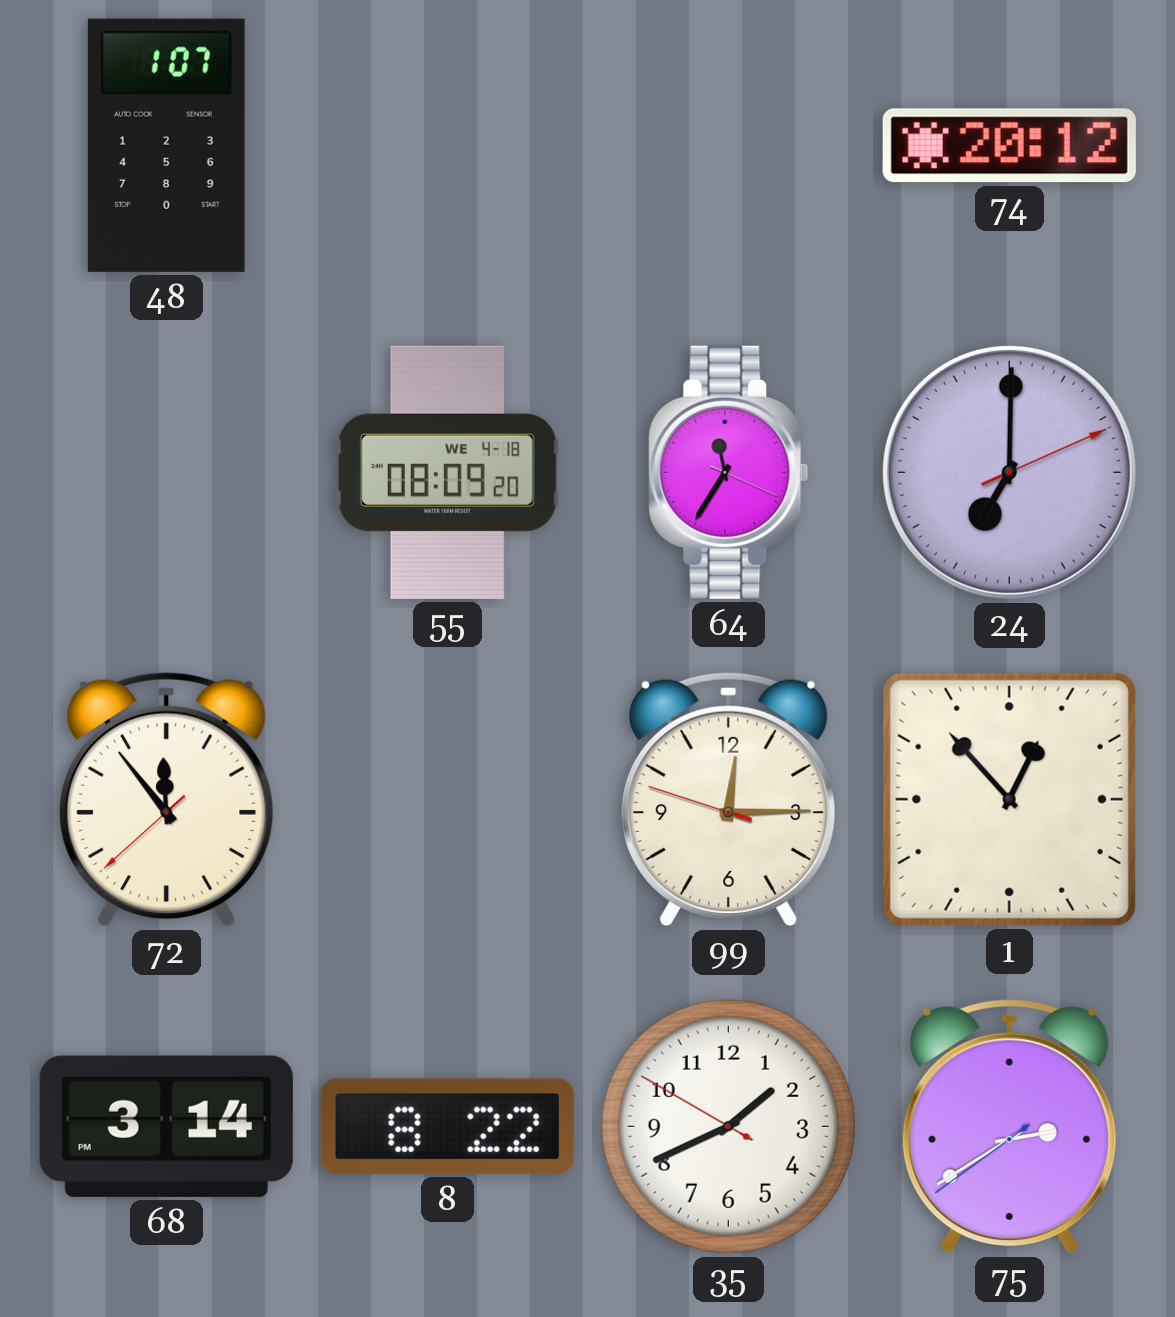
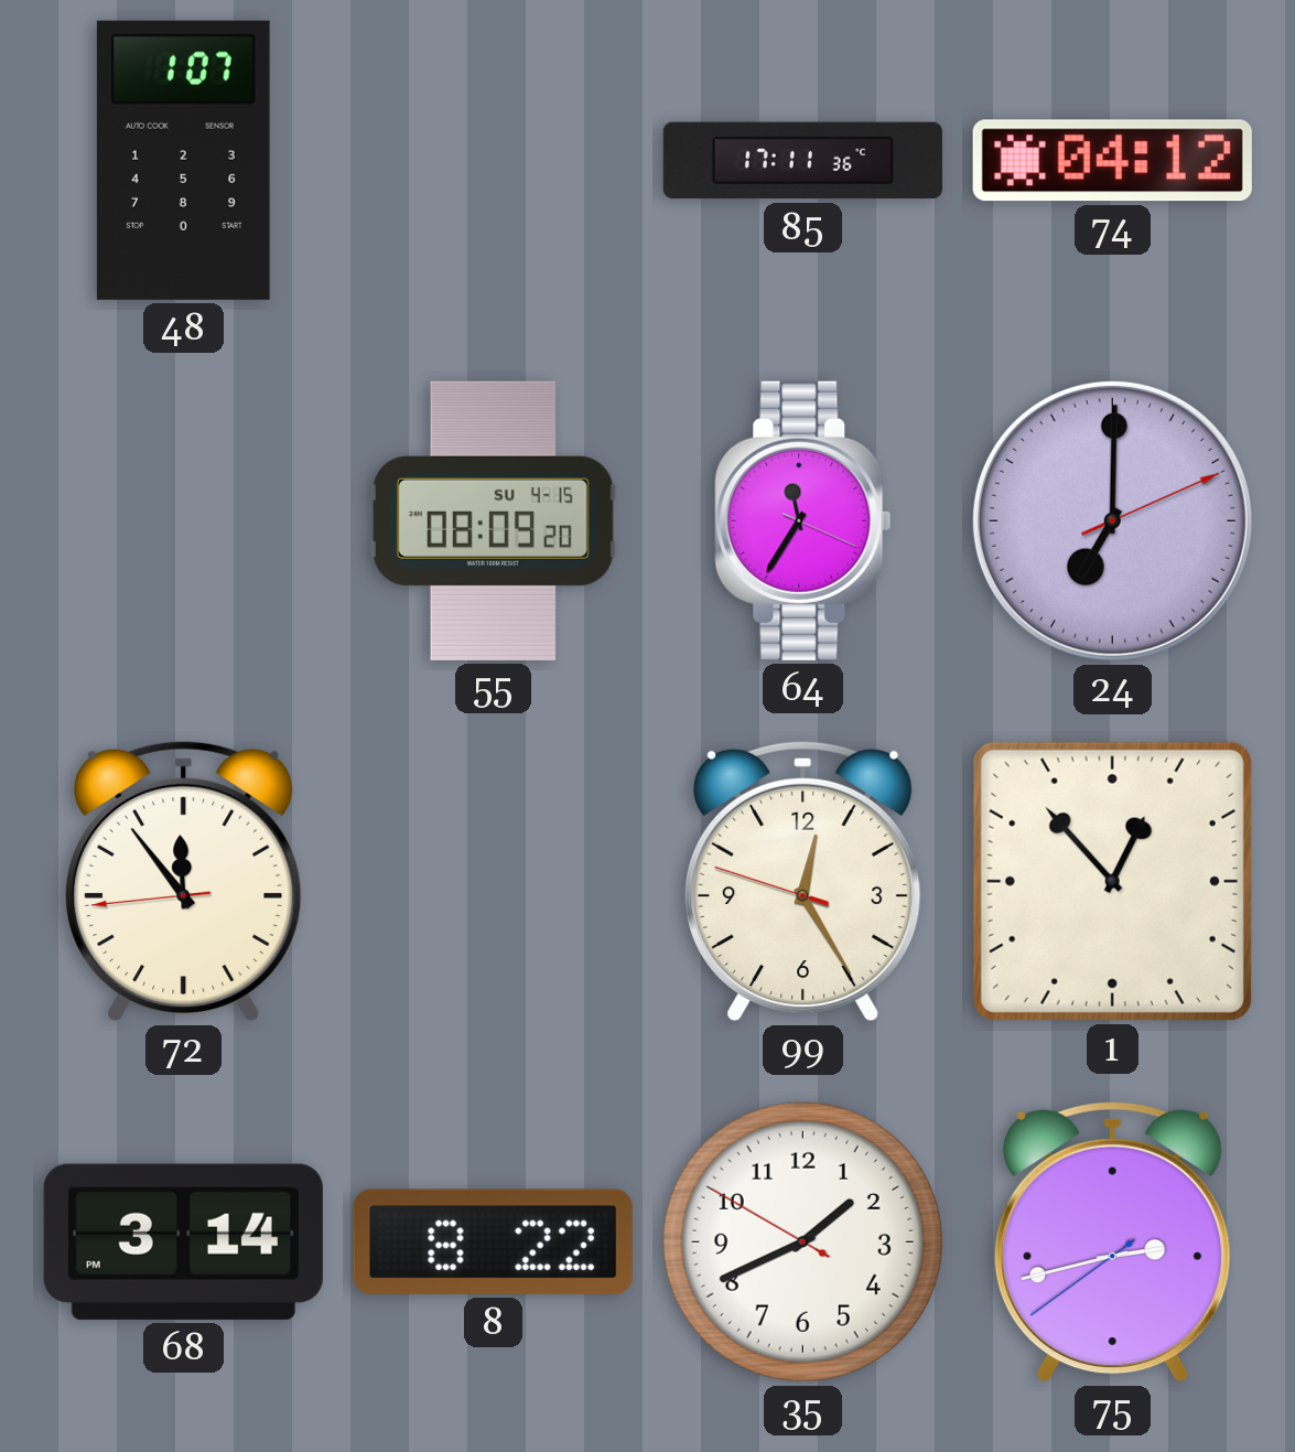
85: none -> 17:11
74: 20:12 -> 04:12
55 date: WE 4-18 -> SU 4-15
72: 11:53:38 -> 11:53:44
99: 12:14 -> 12:24
75: 2:39 -> 2:42
